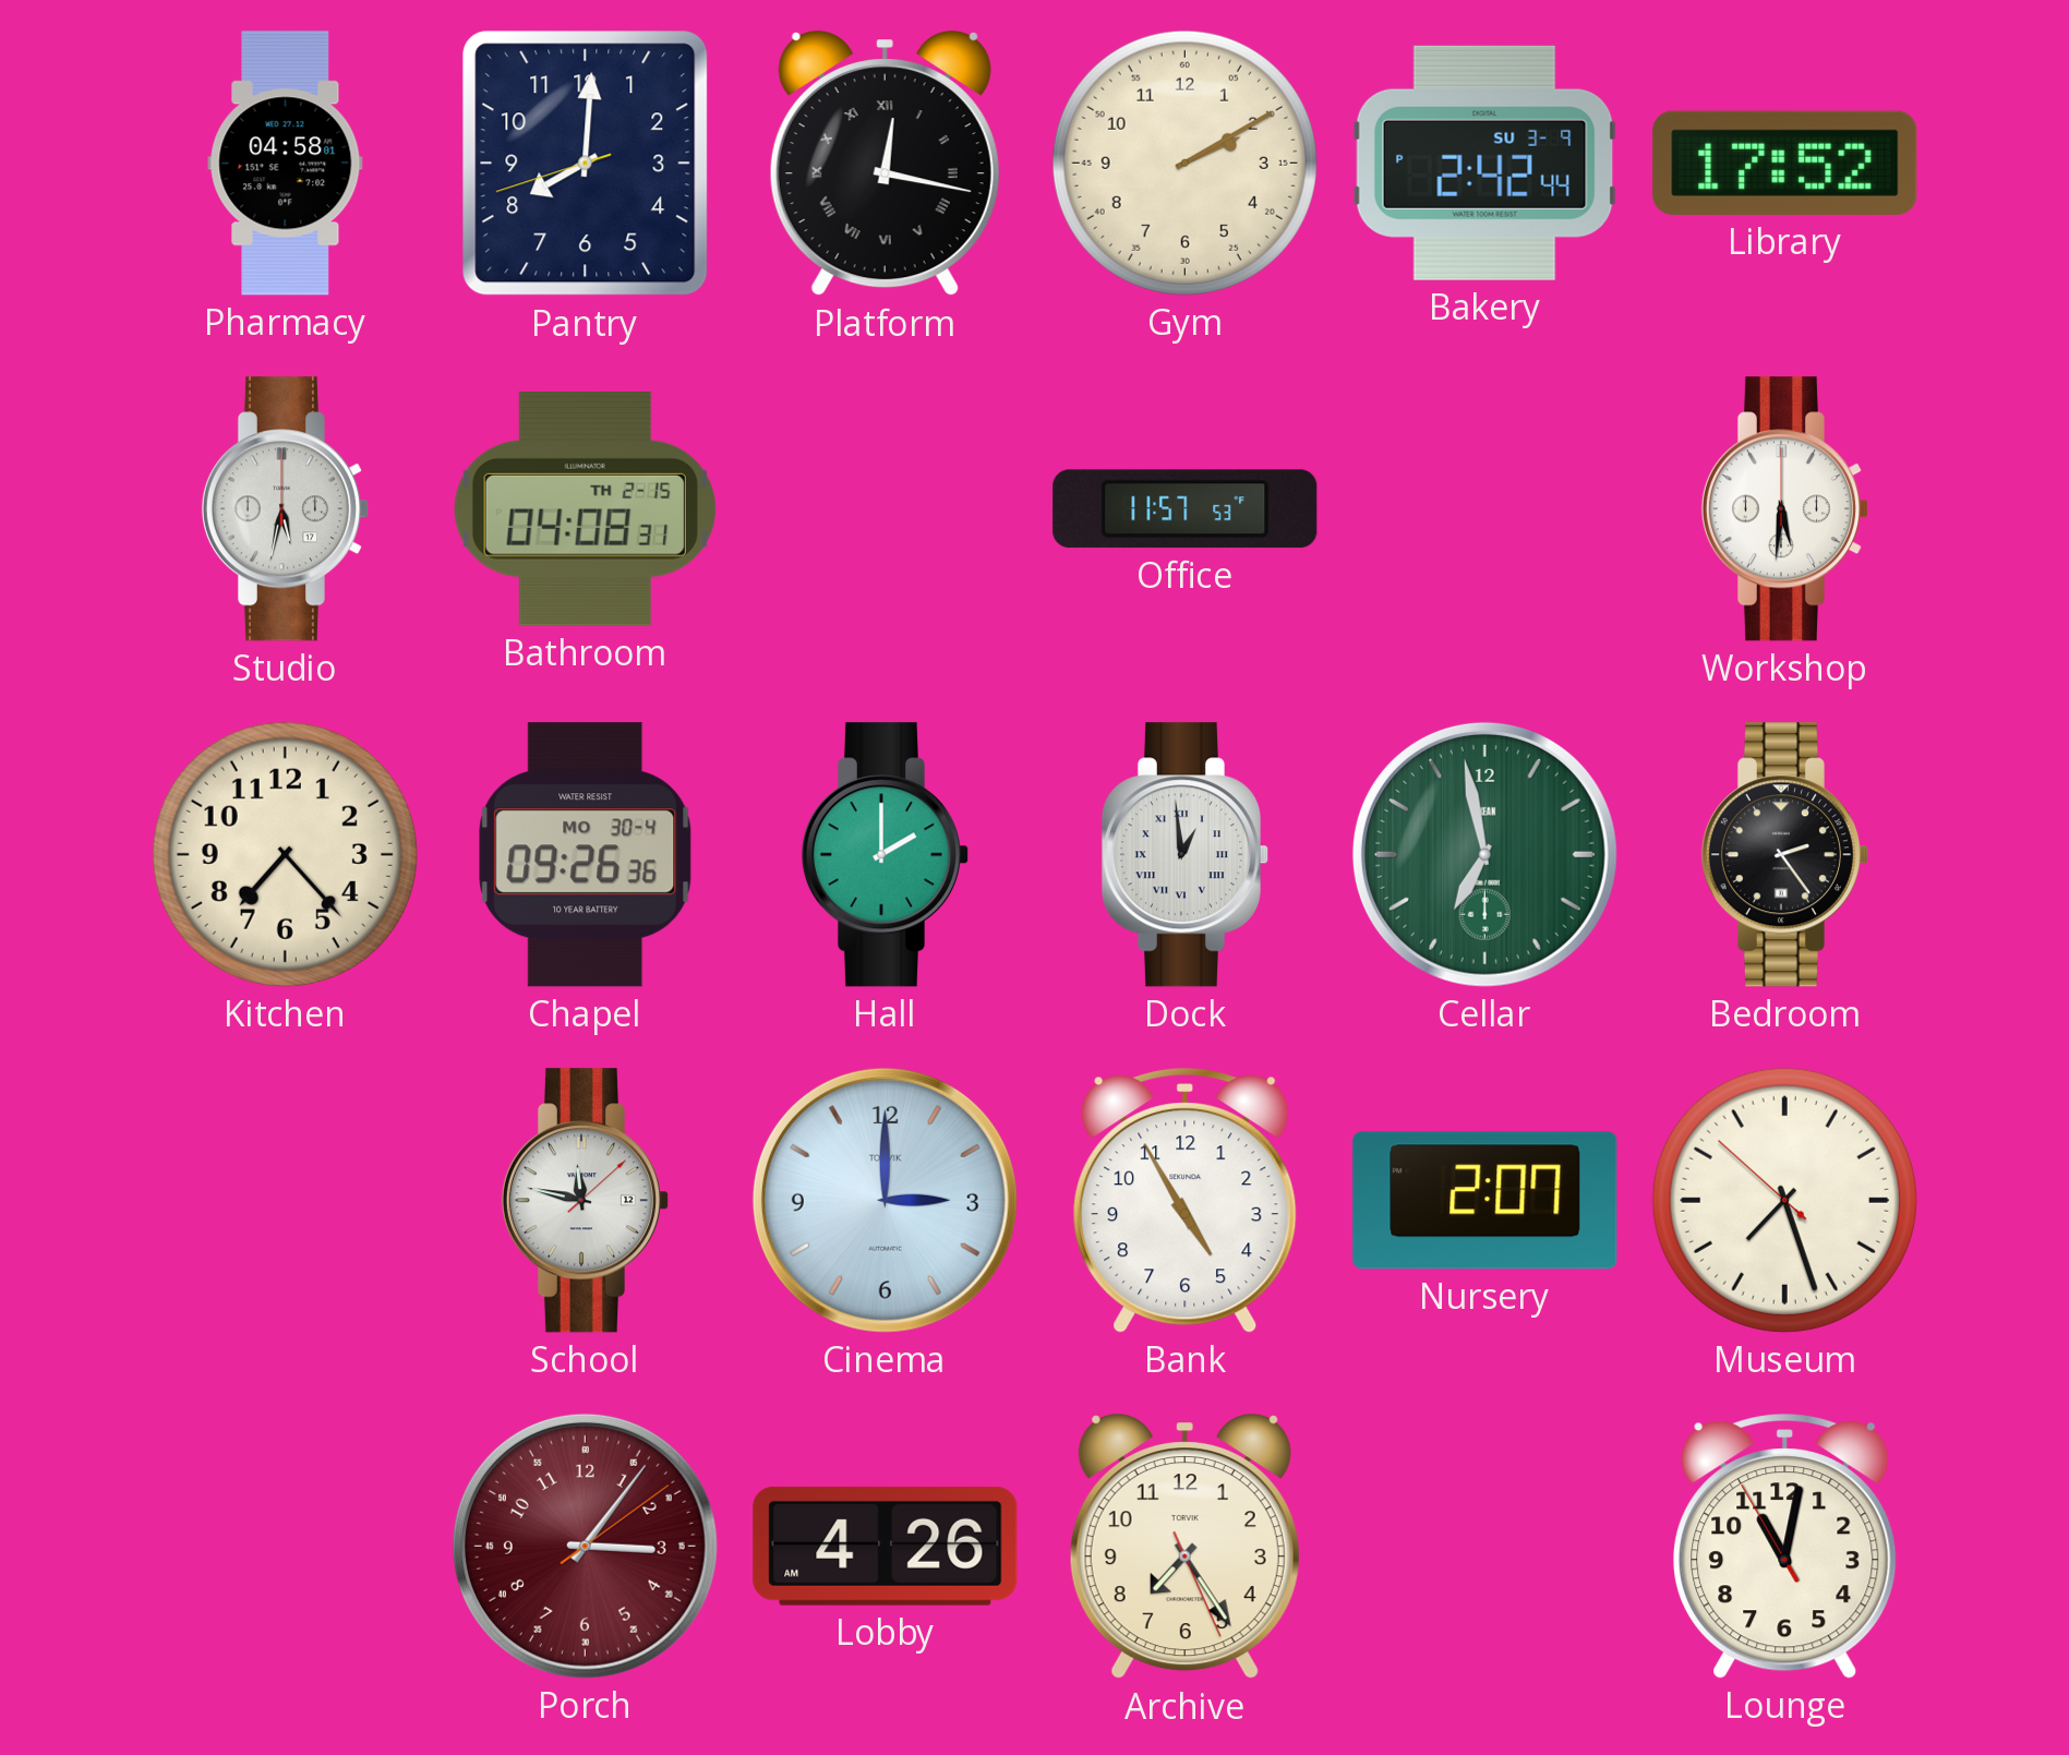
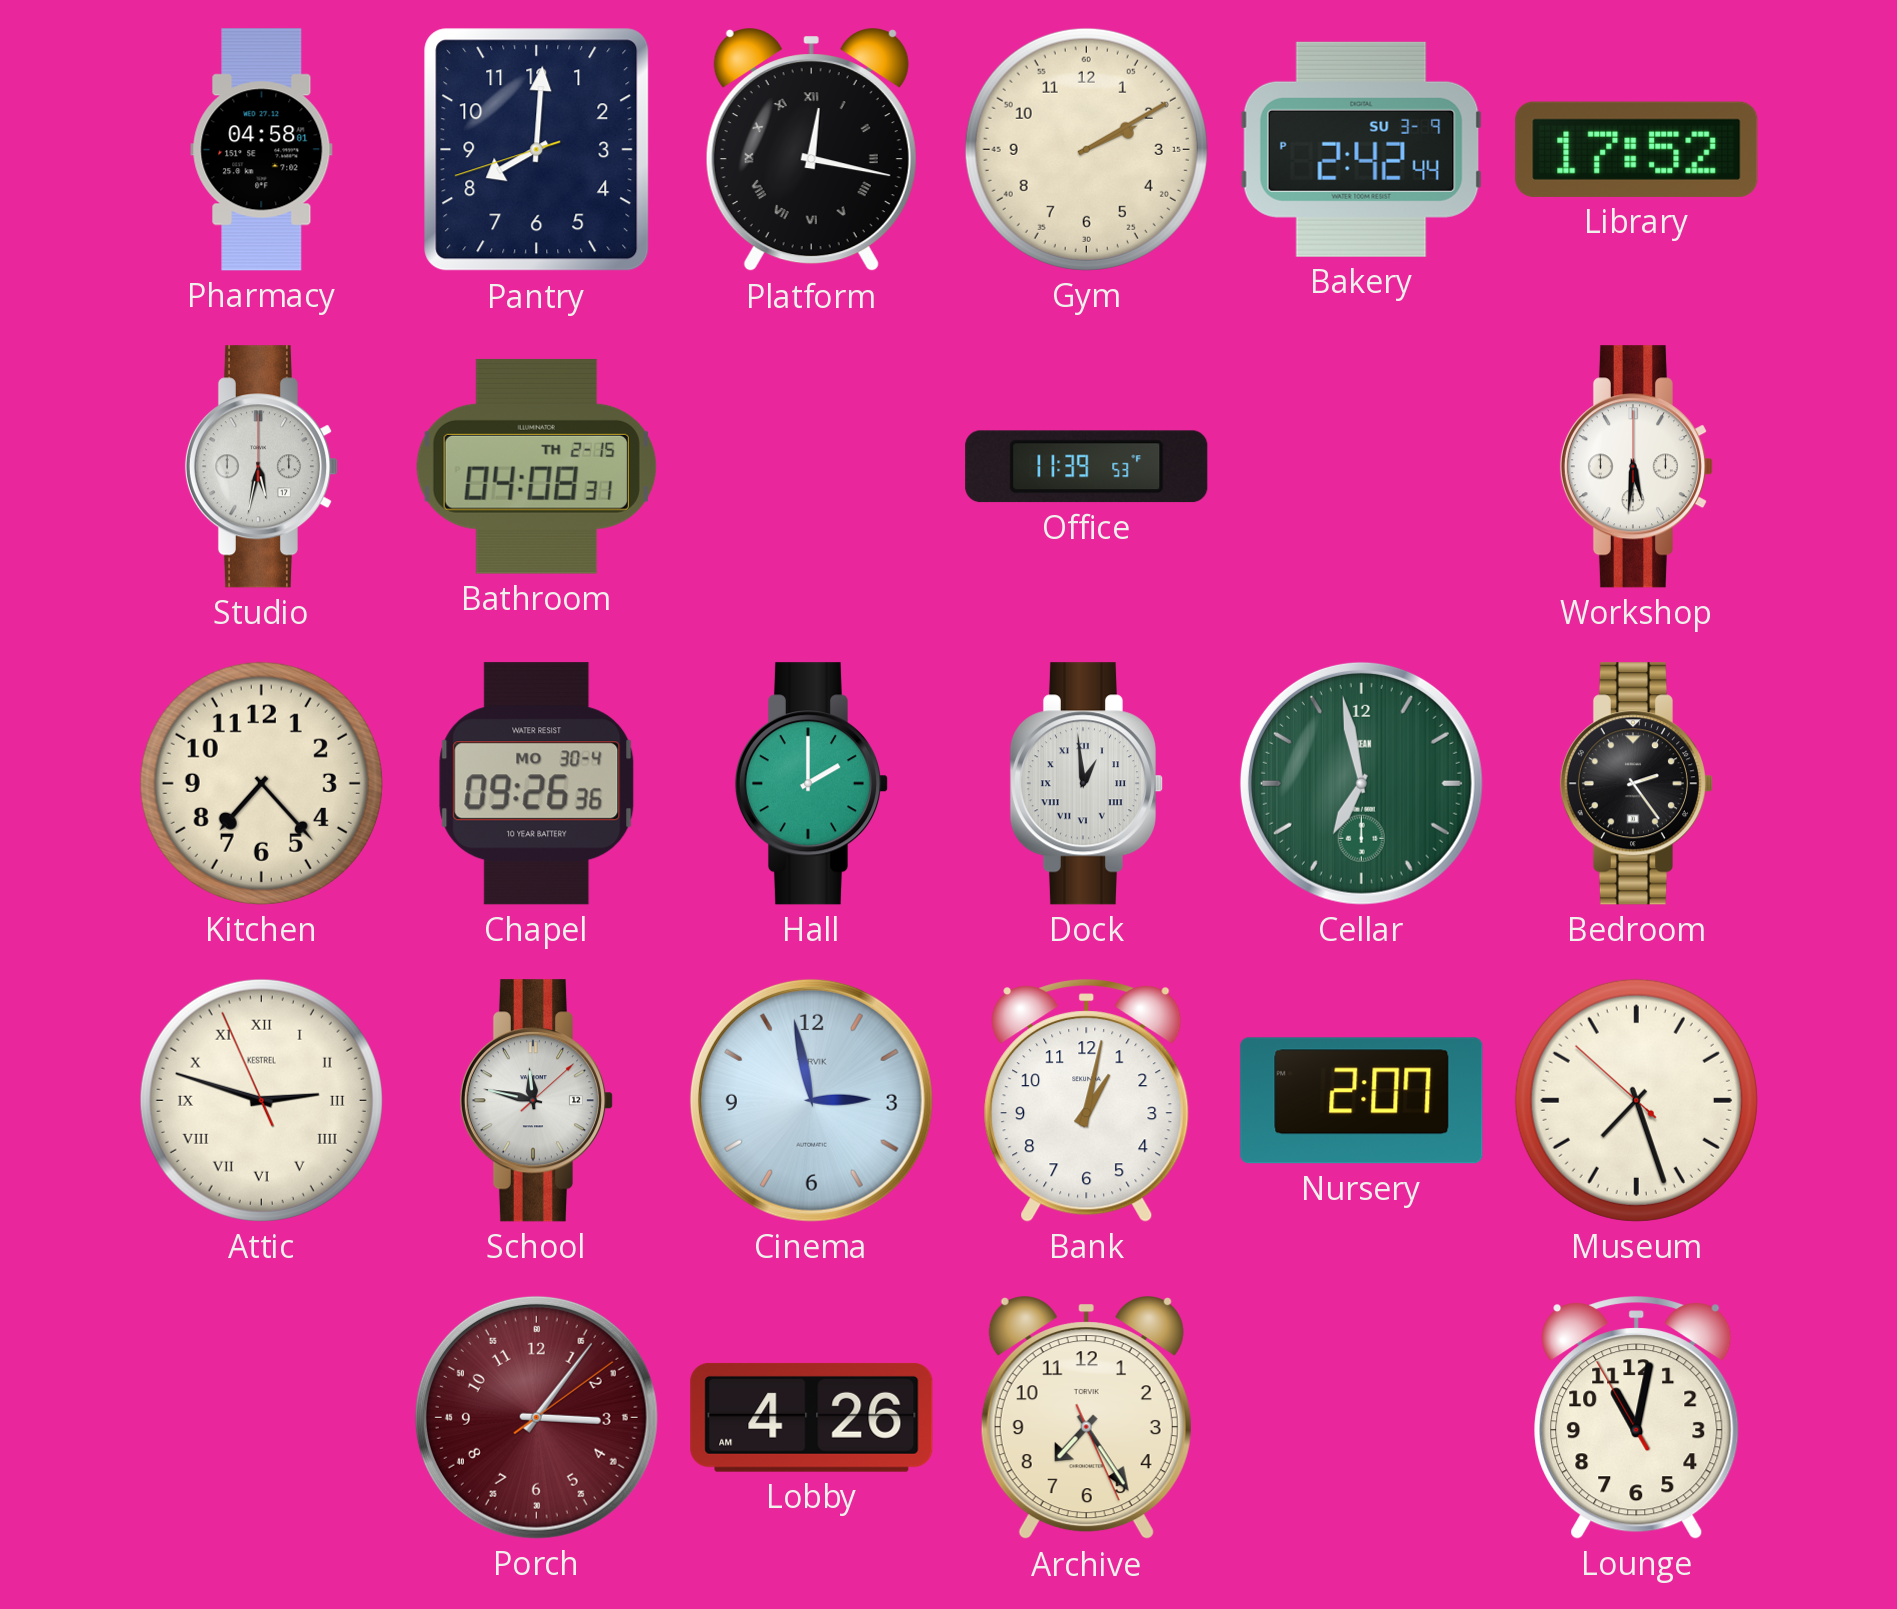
Office: 11:57 -> 11:39
Attic: none -> 2:47
Cinema: 3:00 -> 2:58
Bank: 4:55 -> 1:02
